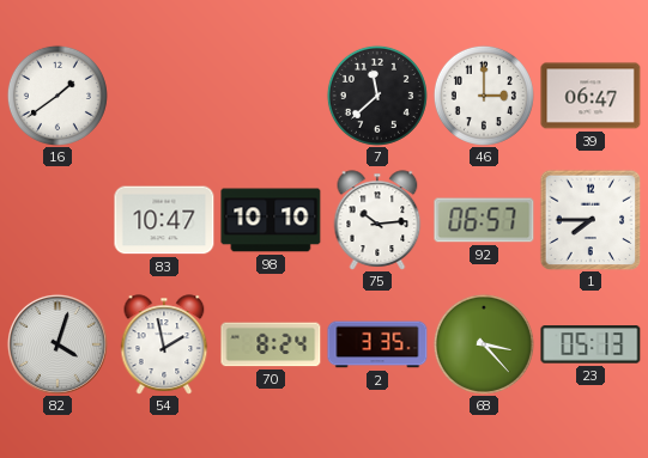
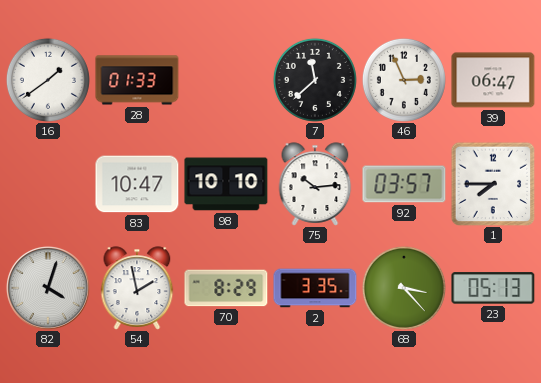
28: none -> 01:33
46: 3:00 -> 2:56
92: 06:57 -> 03:57
70: 8:24 -> 8:29
